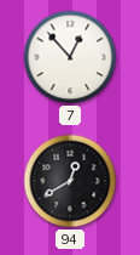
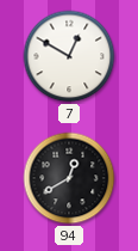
7: 12:53 -> 12:50
